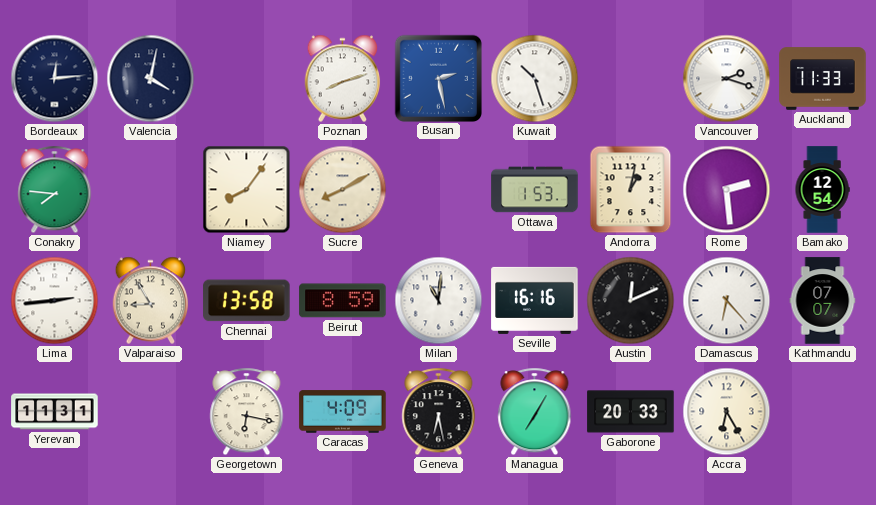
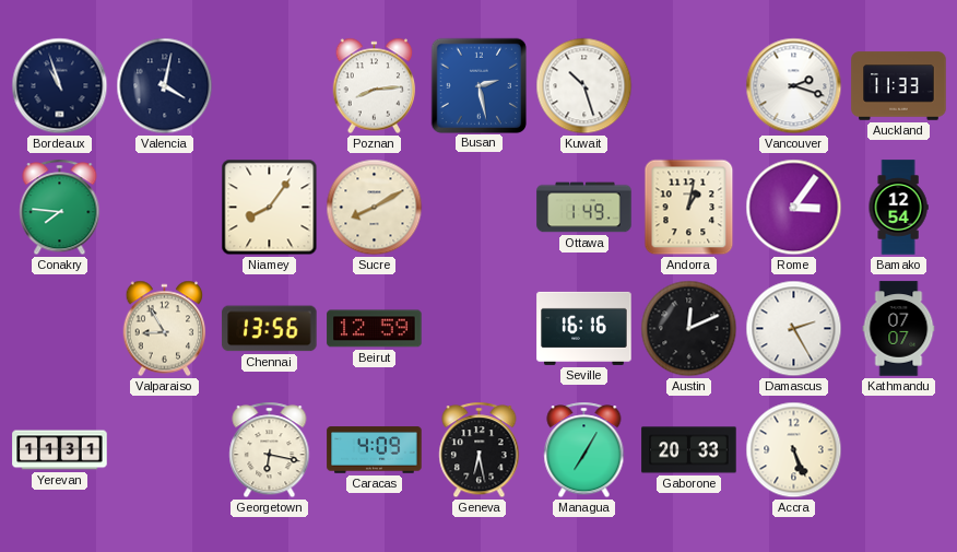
Bordeaux: 12:14 -> 10:57
Poznan: 8:12 -> 8:14
Ottawa: 1:53 -> 1:49
Rome: 2:29 -> 3:06
Lima: 2:44 -> none
Chennai: 13:58 -> 13:56
Beirut: 8:59 -> 12:59
Milan: 11:01 -> none
Damascus: 6:23 -> 2:25
Accra: 6:25 -> 5:26
